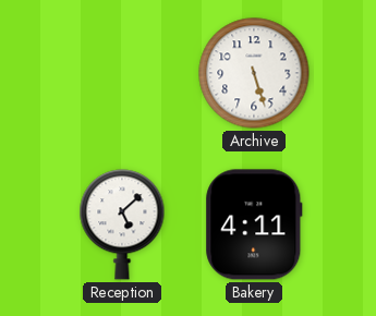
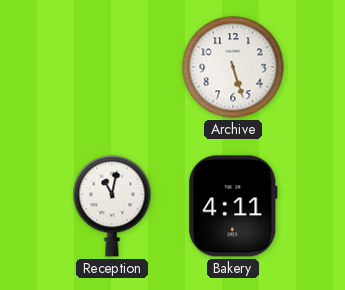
Reception: 5:08 -> 11:02
